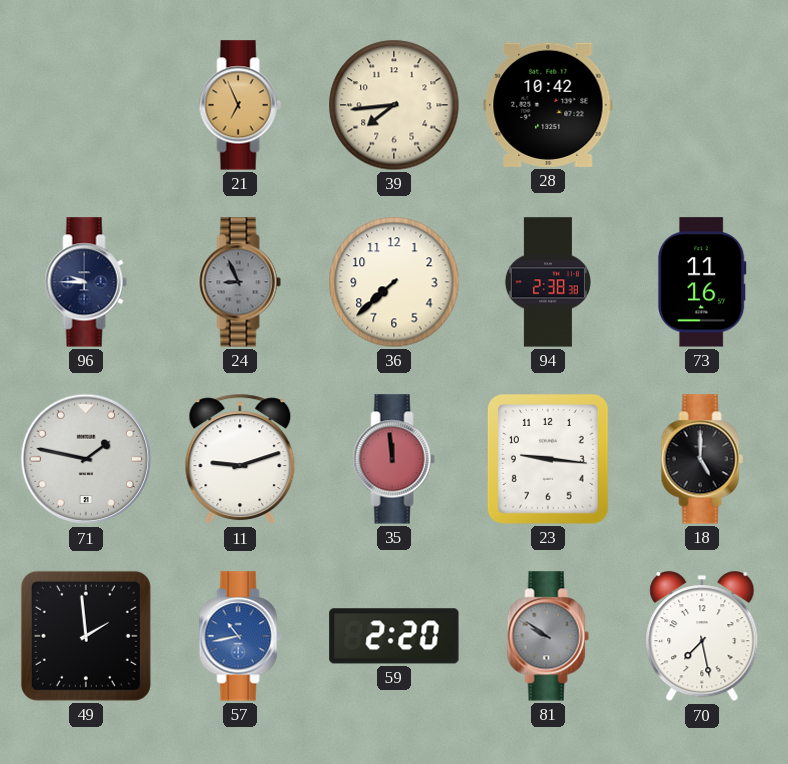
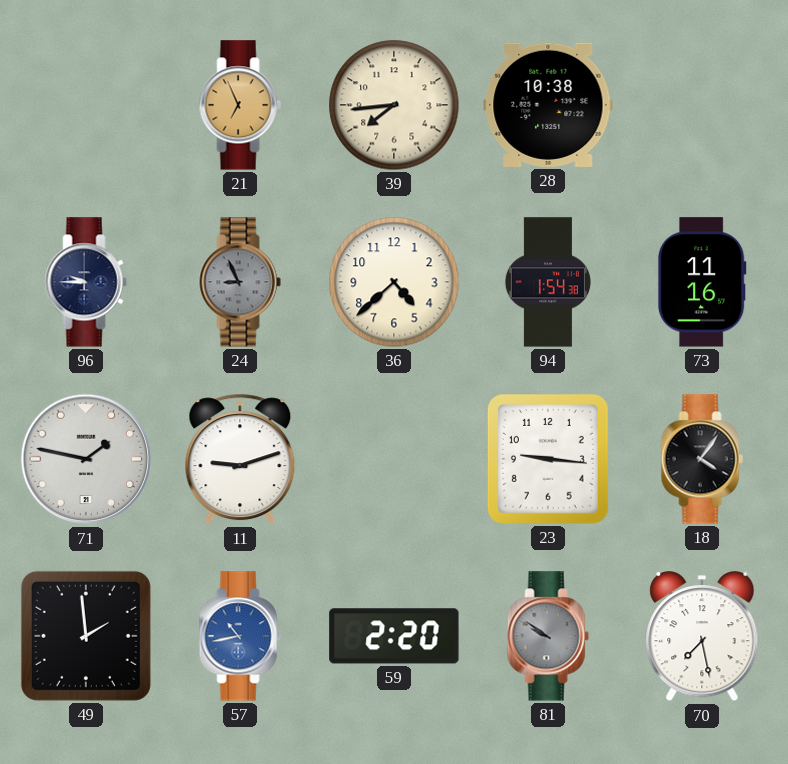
28: 10:42 -> 10:38
36: 7:38 -> 4:38
94: 2:38 -> 1:54
35: 11:59 -> none
18: 5:00 -> 4:06
